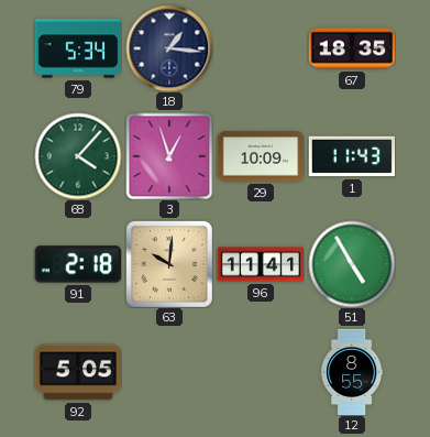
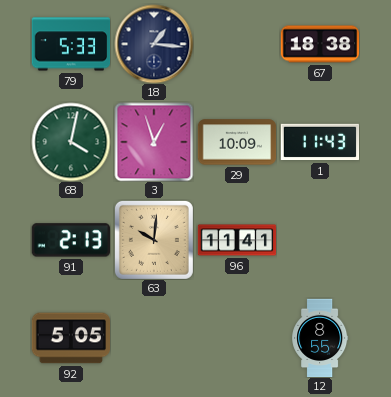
79: 5:34 -> 5:33
67: 18:35 -> 18:38
68: 4:07 -> 4:02
91: 2:18 -> 2:13
51: 4:55 -> none
